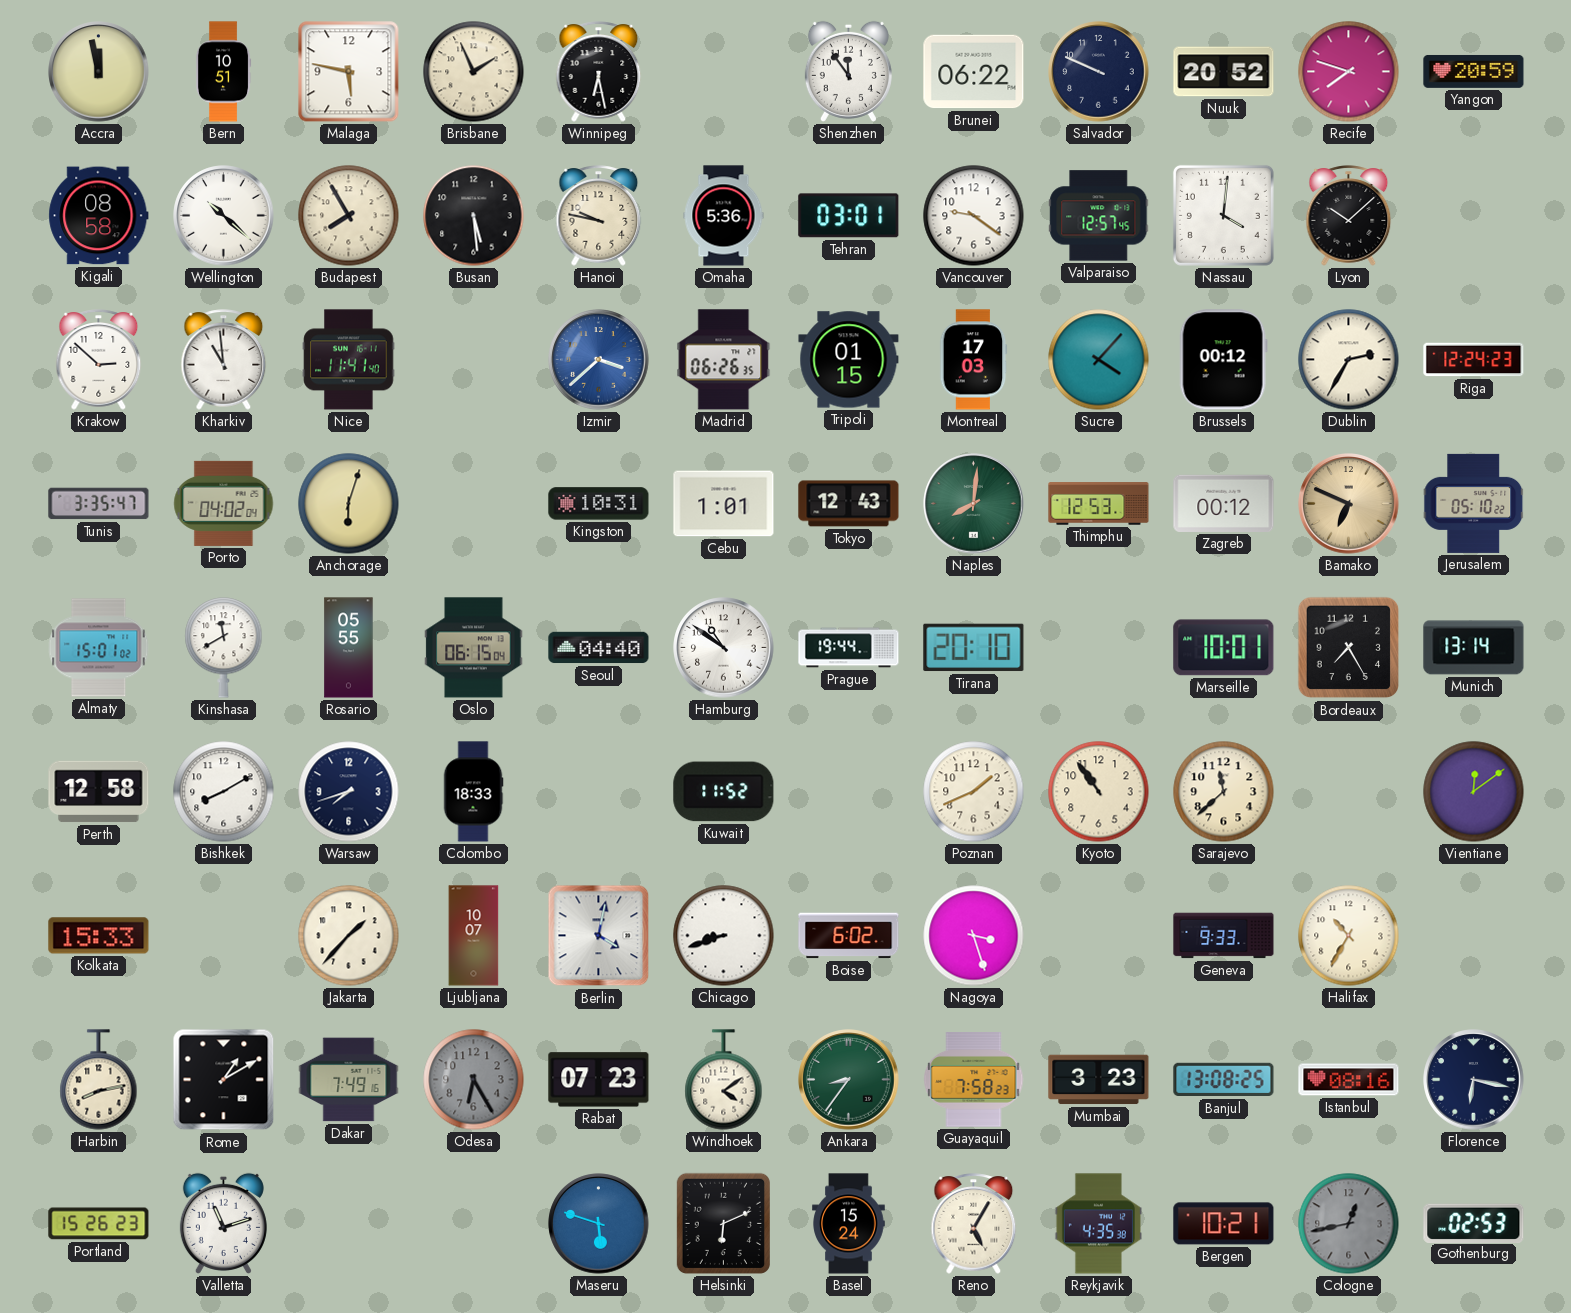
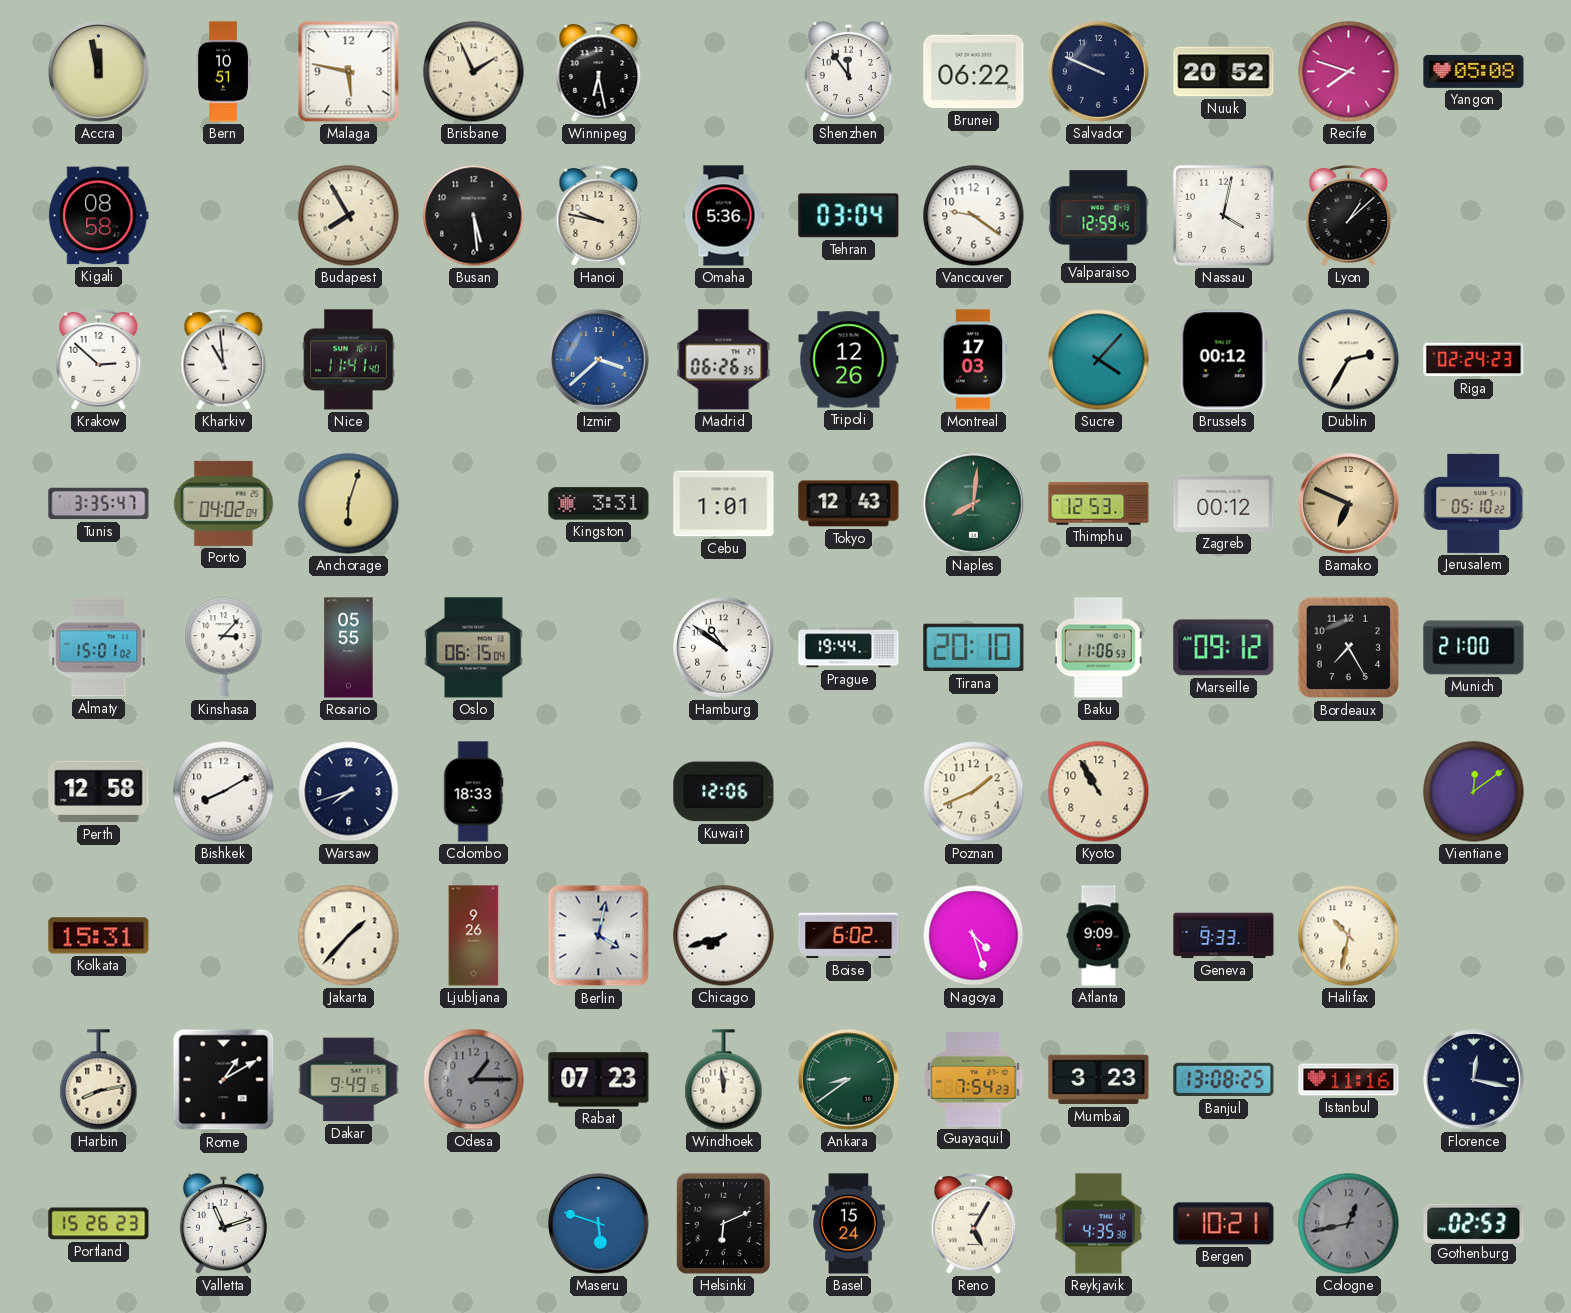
Yangon: 20:59 -> 05:08
Wellington: 10:22 -> none
Tehran: 03:01 -> 03:04
Valparaiso: 12:57 -> 12:59
Nassau: 4:01 -> 4:02
Lyon: 10:08 -> 1:08
Tripoli: 01:15 -> 12:26
Riga: 12:24 -> 02:24
Kingston: 10:31 -> 3:31
Kinshasa: 11:40 -> 3:07
Seoul: 04:40 -> none
Baku: none -> 11:06
Marseille: 10:01 -> 09:12
Munich: 13:14 -> 21:00
Kuwait: 11:52 -> 12:06
Kyoto: 10:54 -> 10:55
Sarajevo: 11:38 -> none
Kolkata: 15:33 -> 15:31
Ljubljana: 10:07 -> 9:26
Chicago: 8:42 -> 7:42
Nagoya: 3:27 -> 4:27
Atlanta: none -> 9:09
Halifax: 10:35 -> 10:32
Dakar: 7:49 -> 9:49
Odesa: 6:25 -> 1:15
Windhoek: 4:09 -> 11:59
Ankara: 8:36 -> 8:39
Guayaquil: 7:58 -> 7:54
Istanbul: 08:16 -> 11:16
Florence: 6:17 -> 12:17
